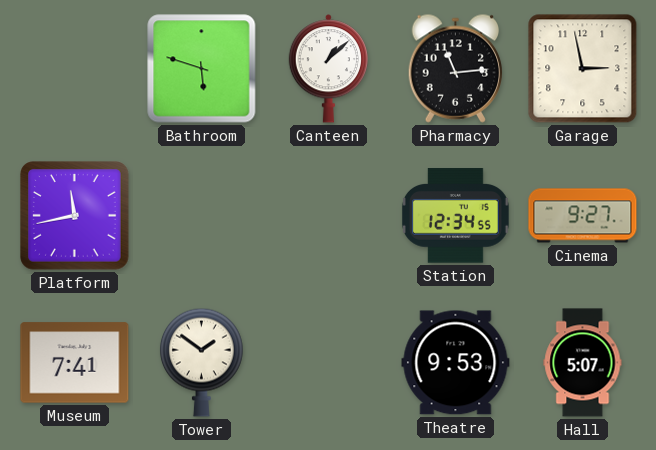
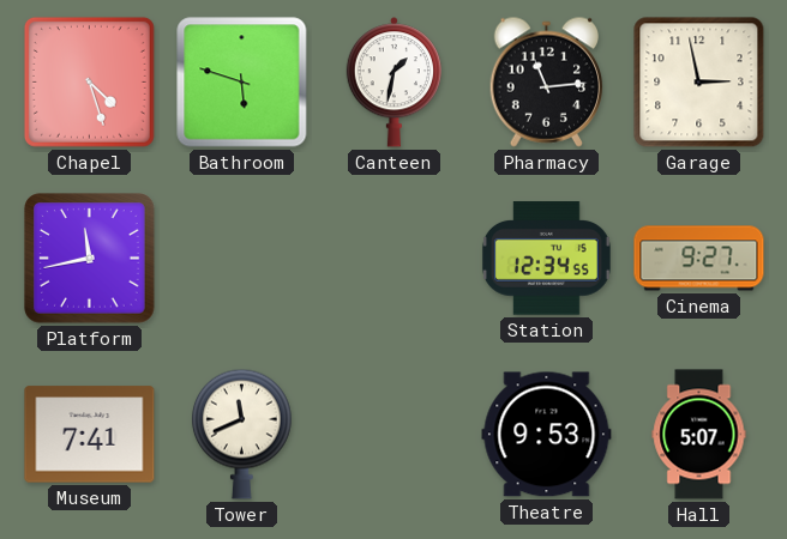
Chapel: none -> 4:27
Canteen: 1:08 -> 1:32
Tower: 1:51 -> 11:41
